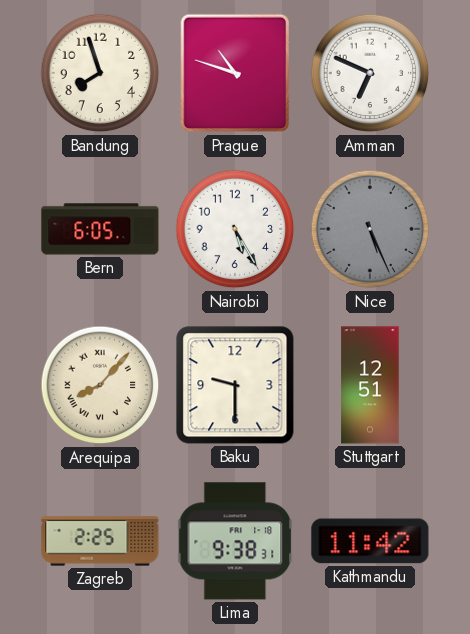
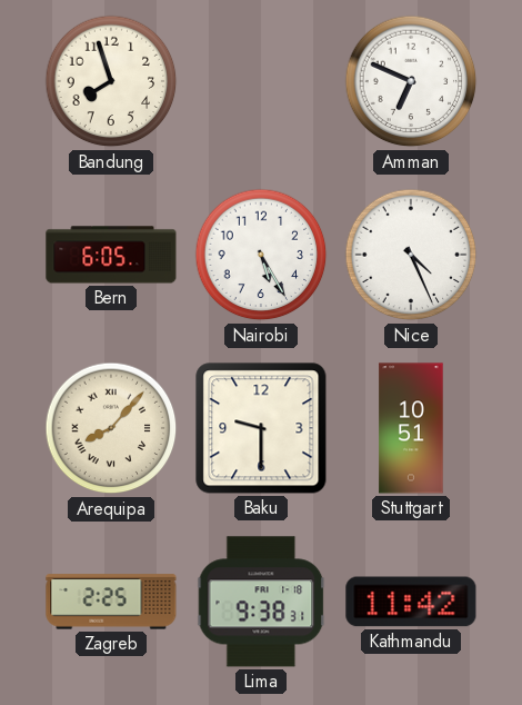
Prague: 10:48 -> none
Nice: 5:26 -> 4:26
Nice dial: grey -> white
Stuttgart: 12:51 -> 10:51
